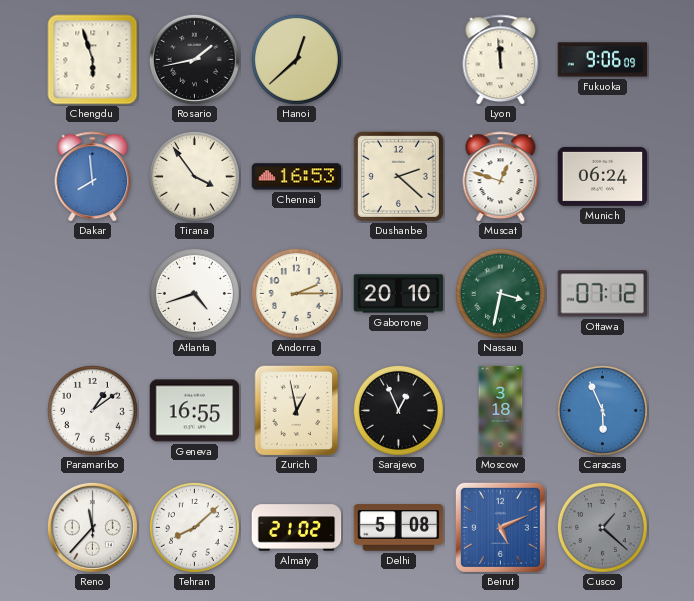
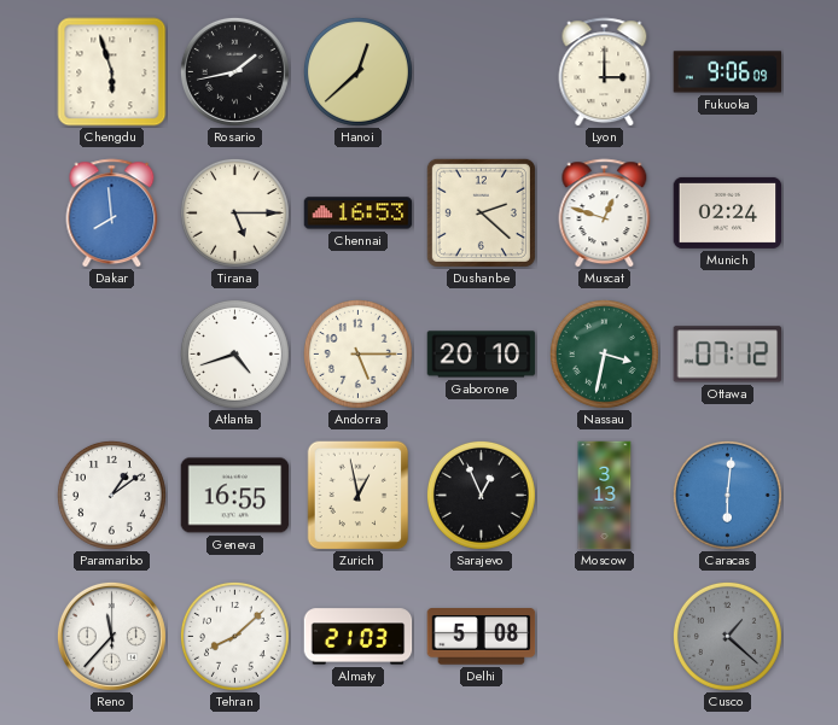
Lyon: 11:59 -> 3:00
Tirana: 3:54 -> 5:15
Munich: 06:24 -> 02:24
Andorra: 2:15 -> 5:15
Moscow: 3:18 -> 3:13
Caracas: 5:56 -> 6:01
Almaty: 21:02 -> 21:03
Beirut: 5:11 -> none
